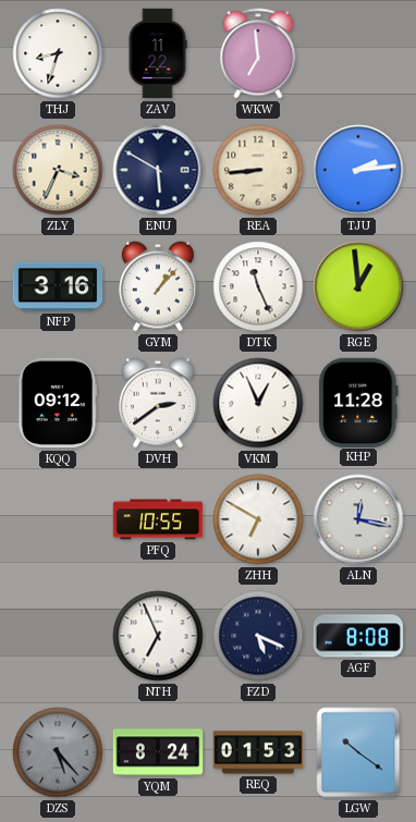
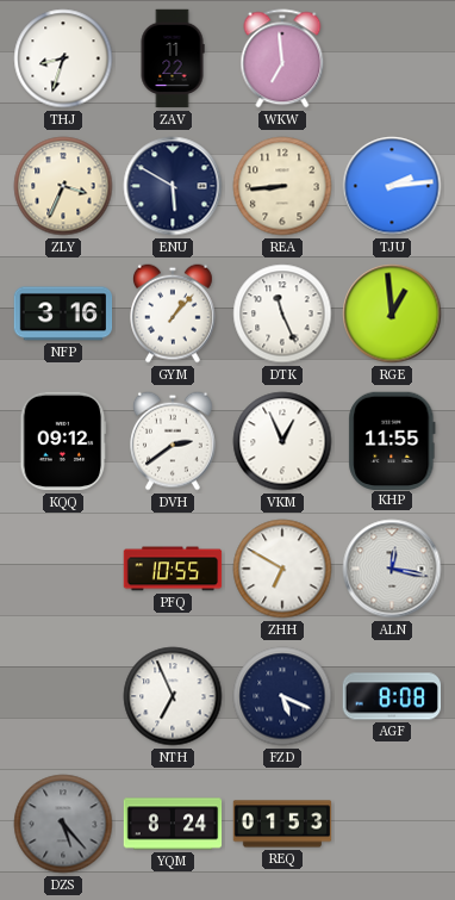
KHP: 11:28 -> 11:55
LGW: 10:21 -> none
